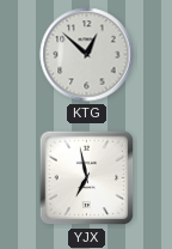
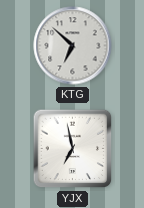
KTG: 12:52 -> 6:52
